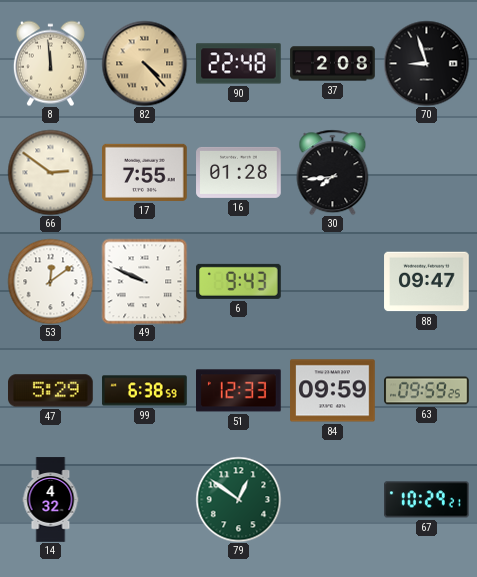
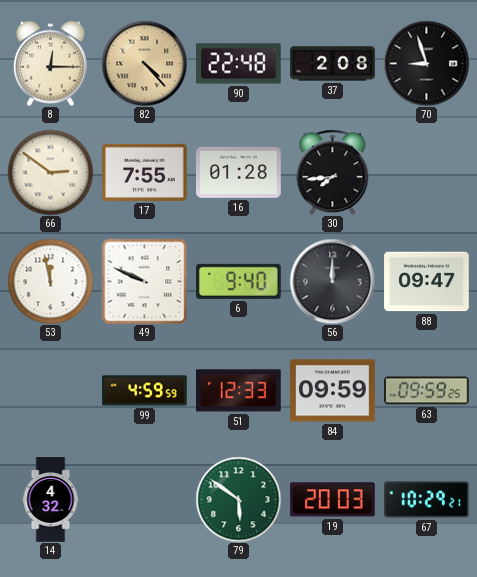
8: 11:59 -> 12:15
53: 12:09 -> 11:58
6: 9:43 -> 9:40
56: none -> 12:00
47: 5:29 -> none
99: 6:38 -> 4:59
79: 12:51 -> 5:51
19: none -> 20:03
